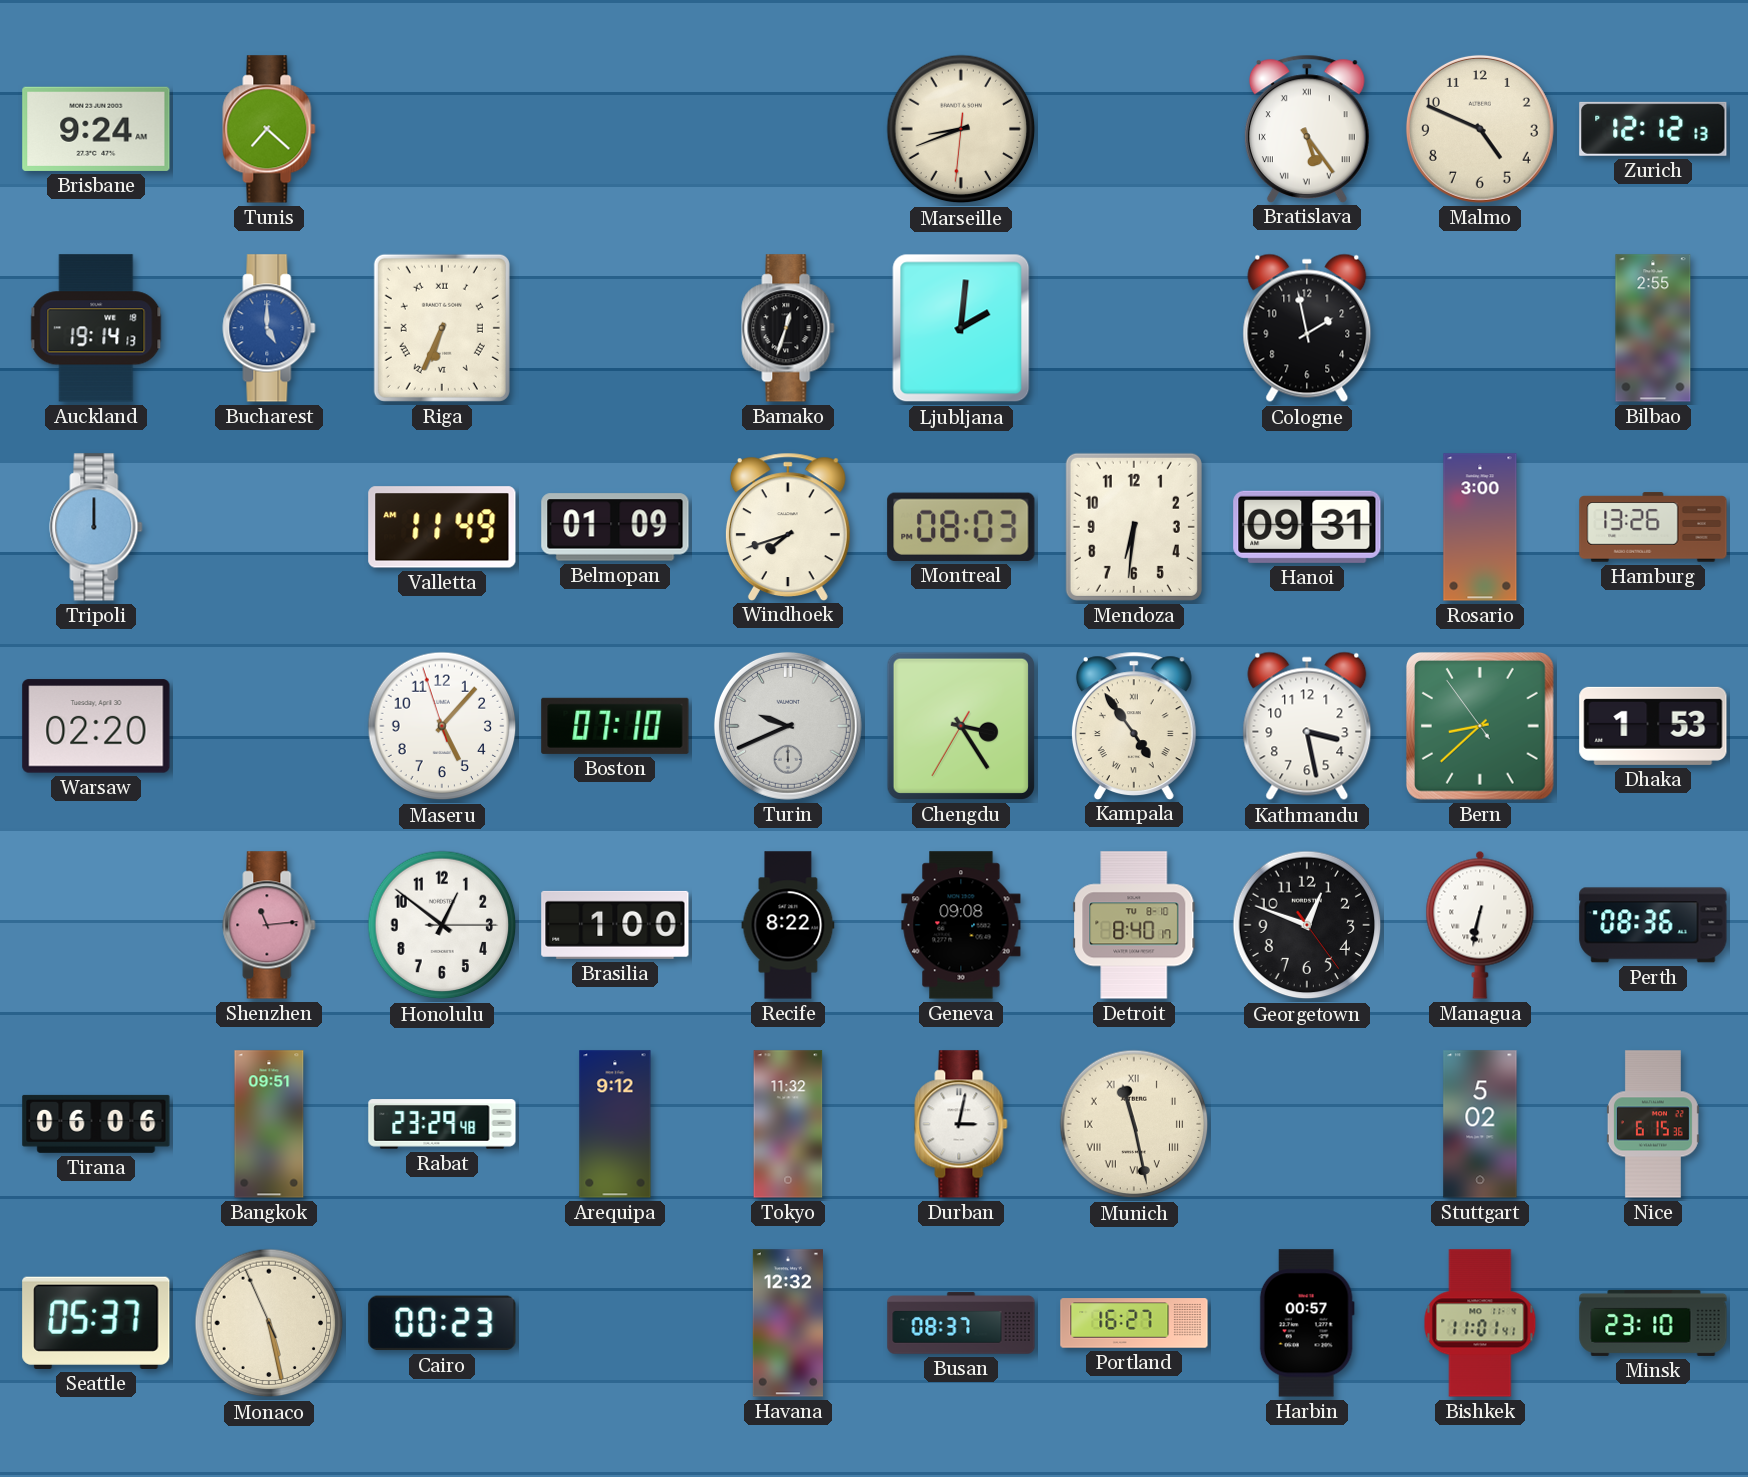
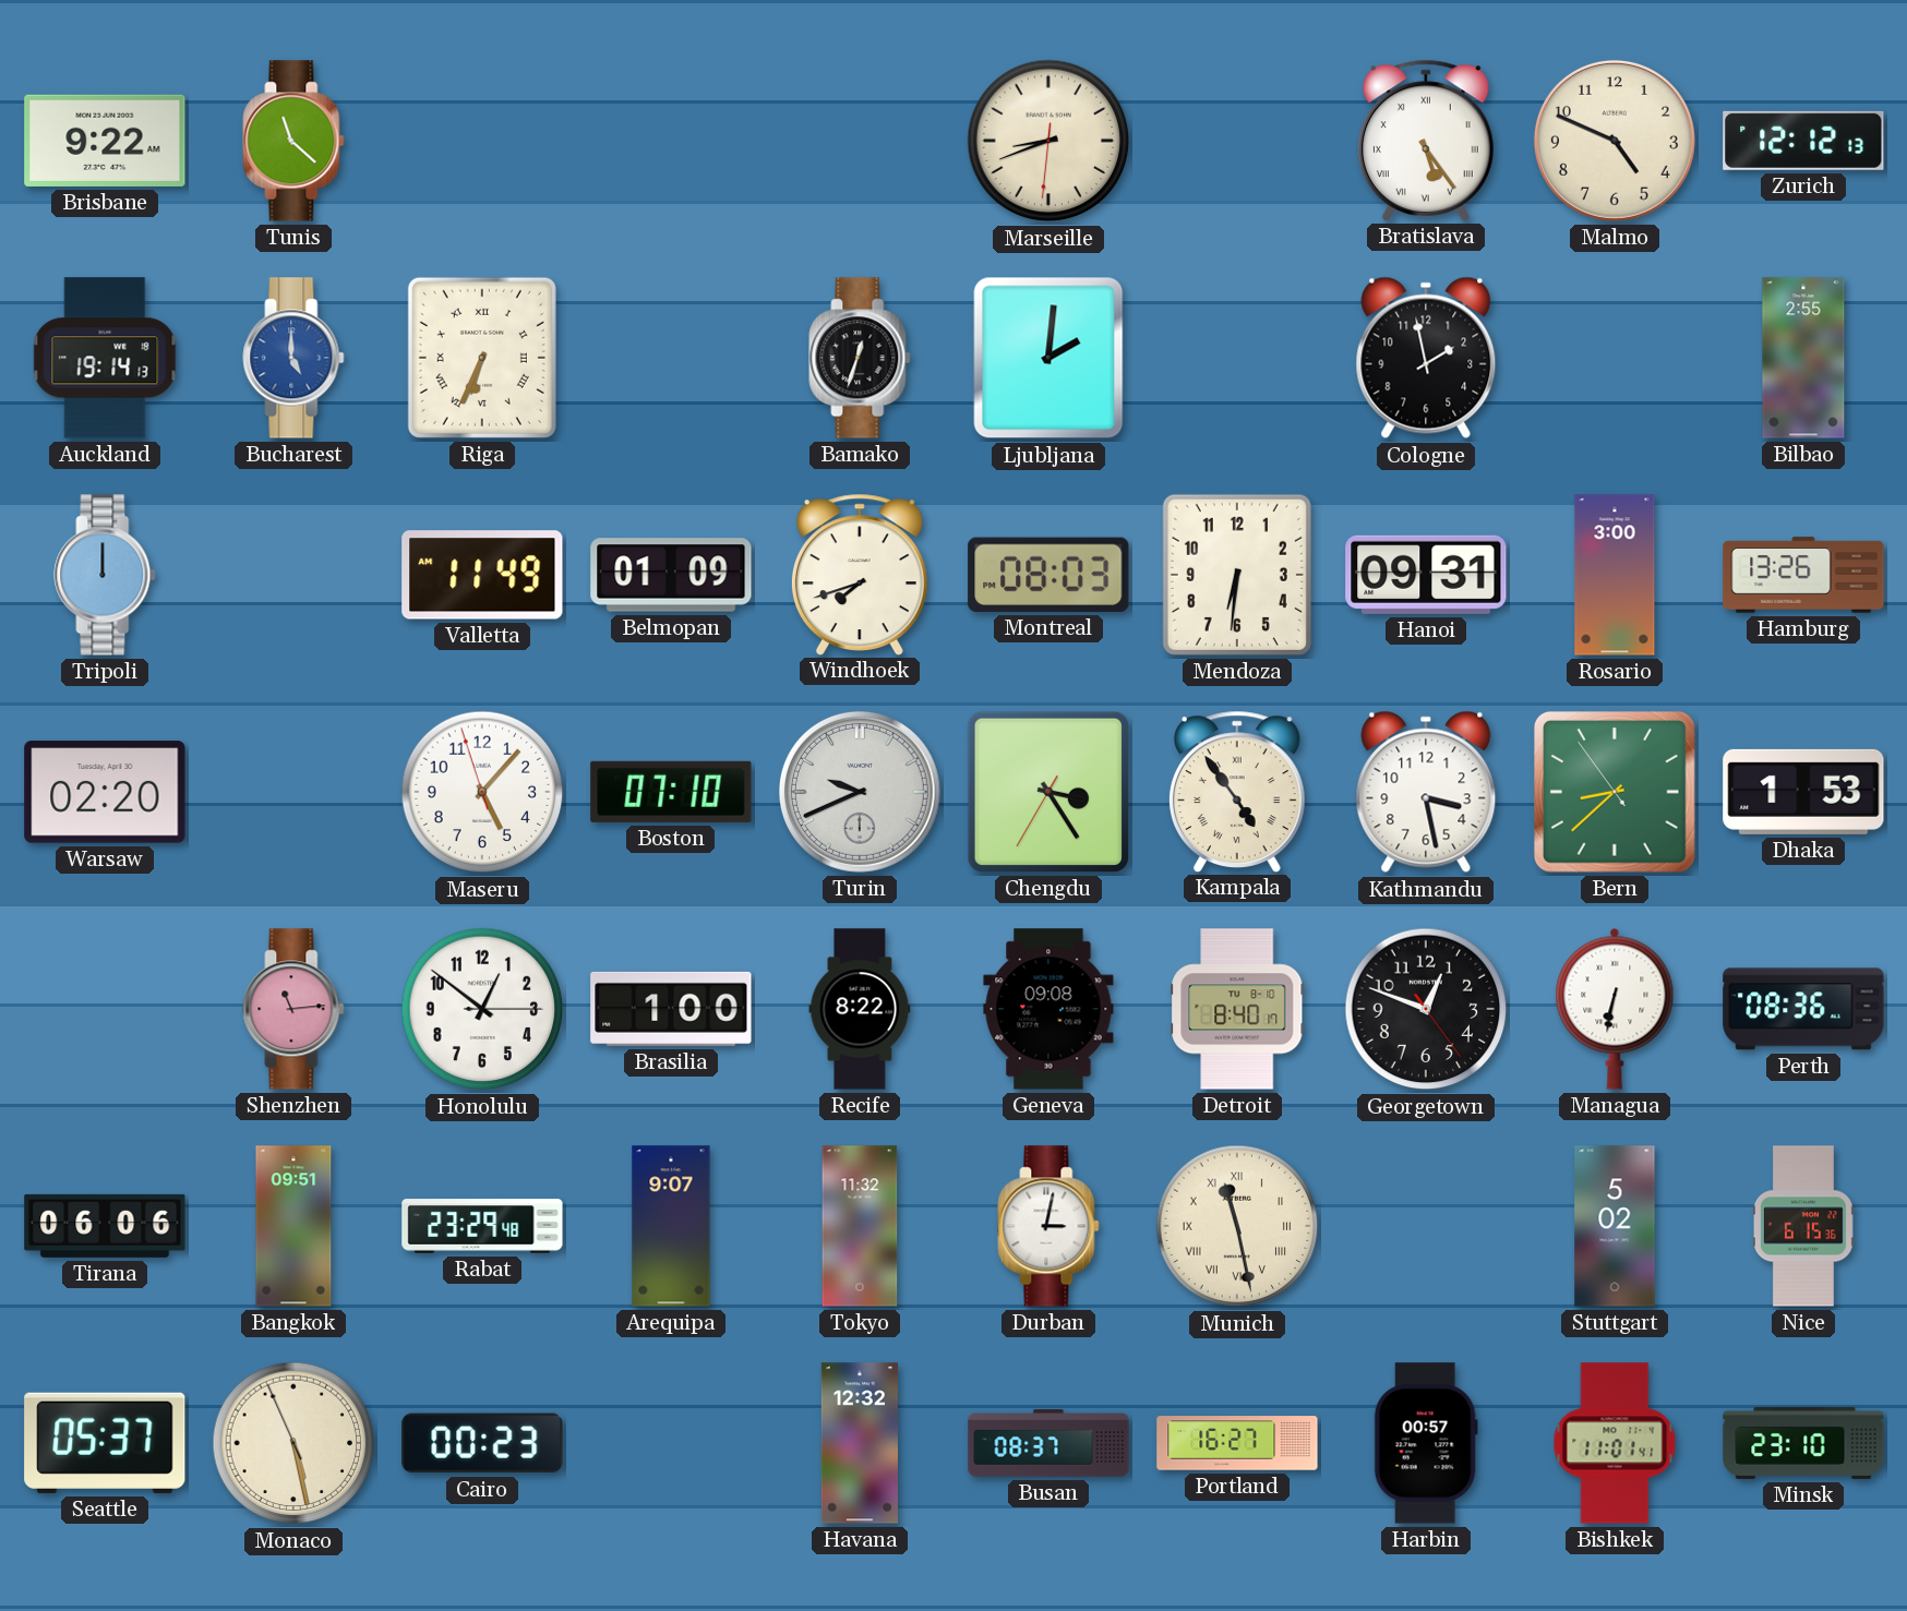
Brisbane: 9:24 -> 9:22
Tunis: 7:22 -> 11:22
Arequipa: 9:12 -> 9:07
